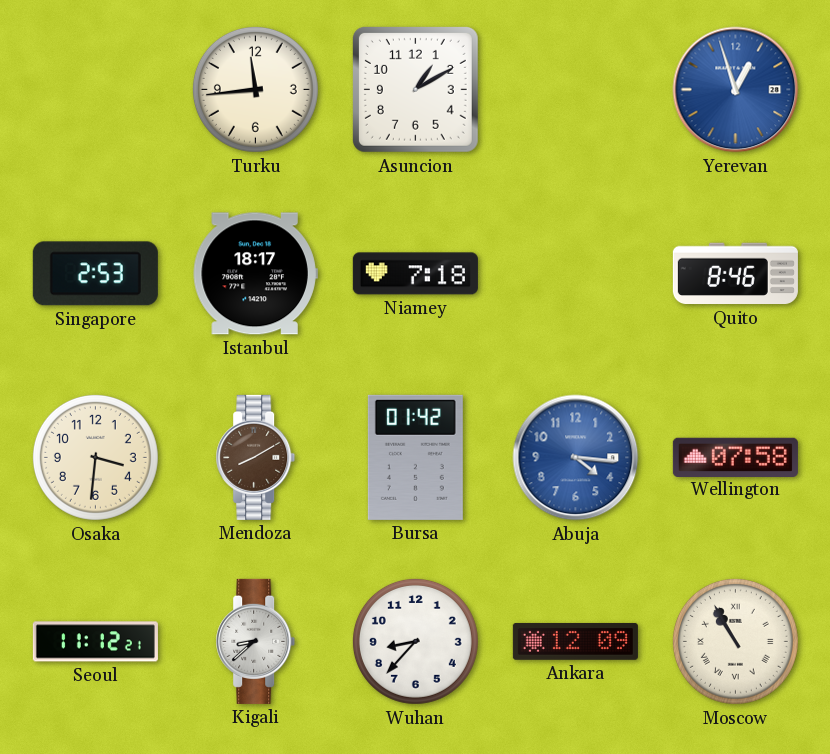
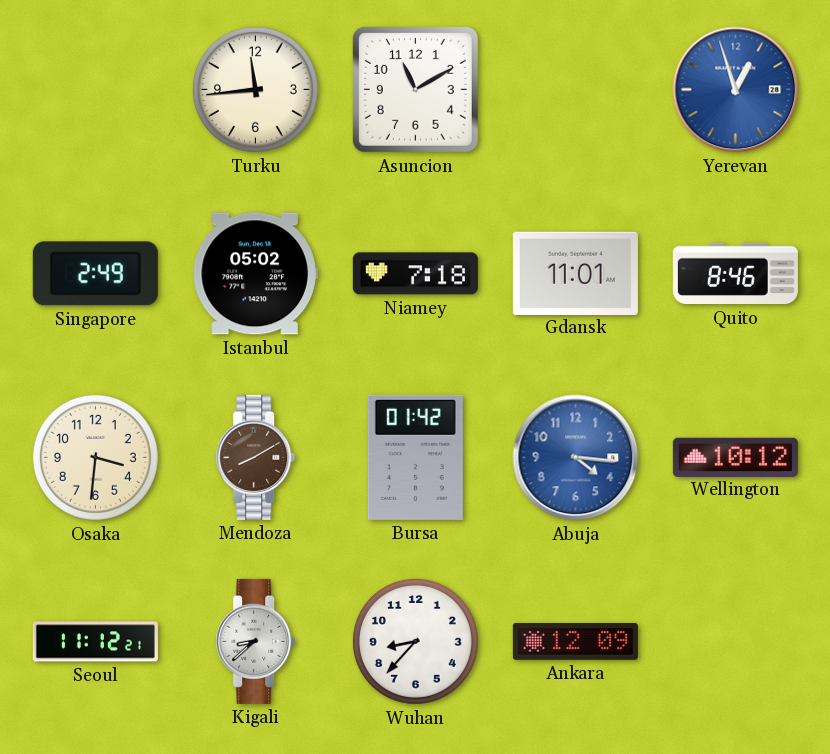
Asuncion: 1:10 -> 11:10
Singapore: 2:53 -> 2:49
Istanbul: 18:17 -> 05:02
Gdansk: none -> 11:01
Wellington: 07:58 -> 10:12
Moscow: 10:55 -> none
